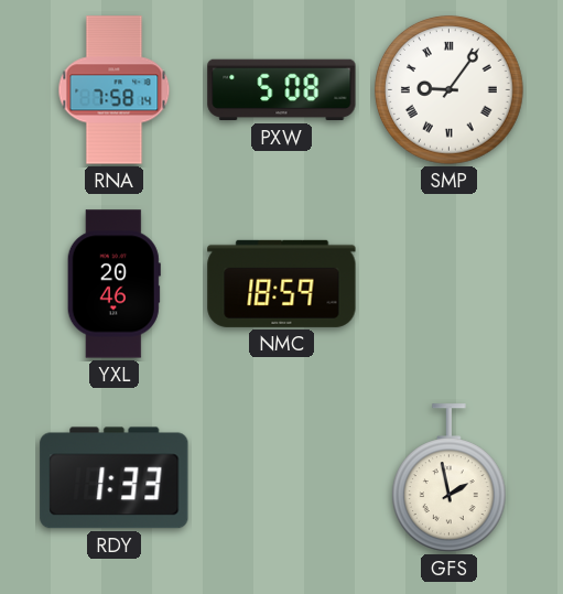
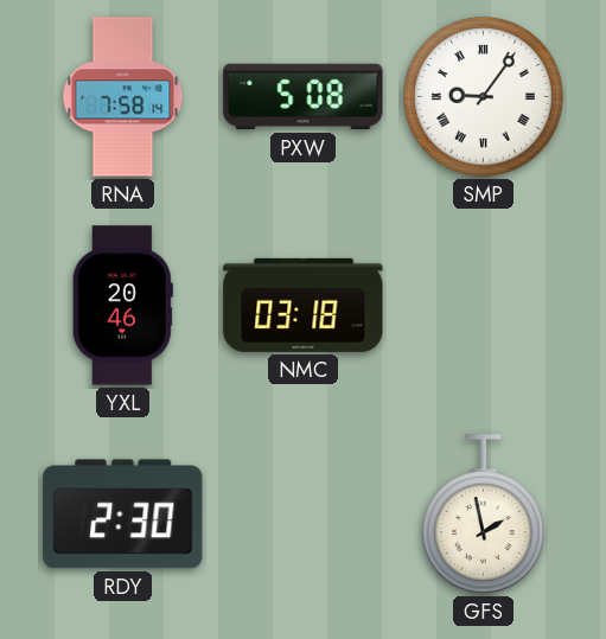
NMC: 18:59 -> 03:18
RDY: 1:33 -> 2:30
